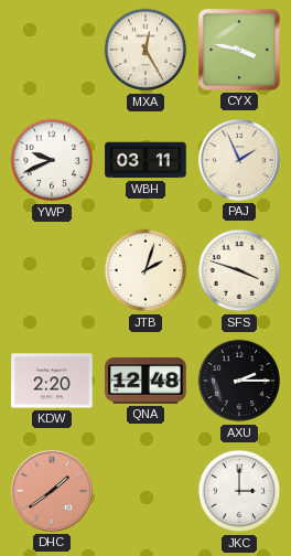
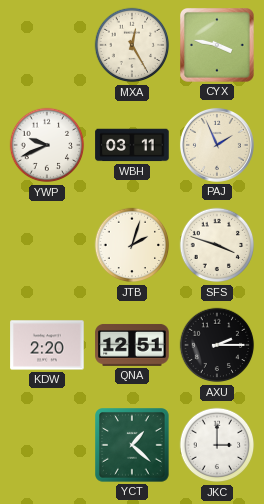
QNA: 12:48 -> 12:51
DHC: 1:39 -> none
YCT: none -> 1:22
